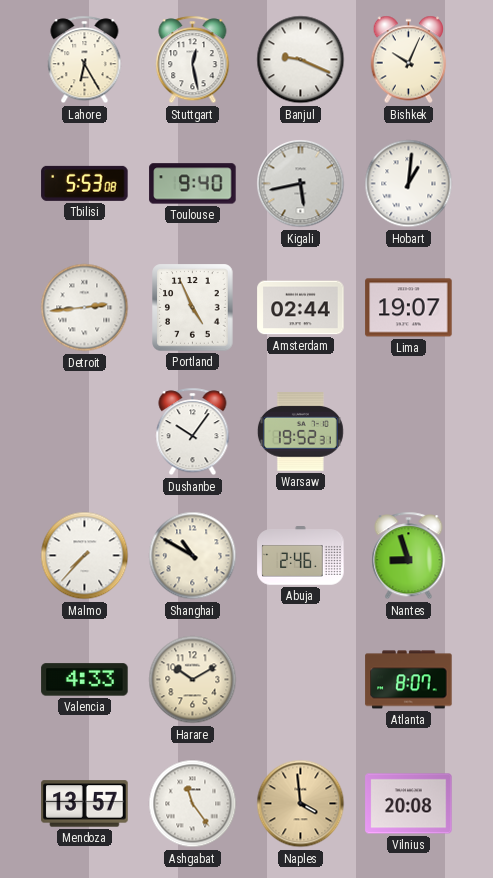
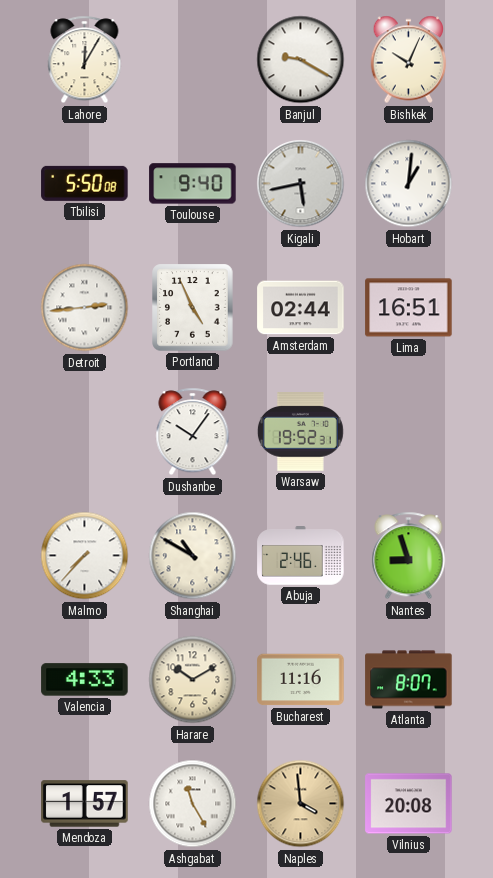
Lahore: 6:25 -> 12:05
Stuttgart: 12:28 -> none
Banjul: 9:19 -> 9:20
Tbilisi: 5:53 -> 5:50
Lima: 19:07 -> 16:51
Bucharest: none -> 11:16
Mendoza: 13:57 -> 1:57
Ashgabat: 11:24 -> 11:25
